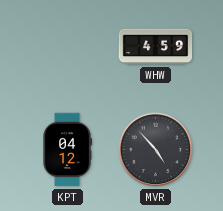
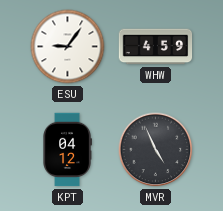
ESU: none -> 9:06
MVR: 4:53 -> 4:56
